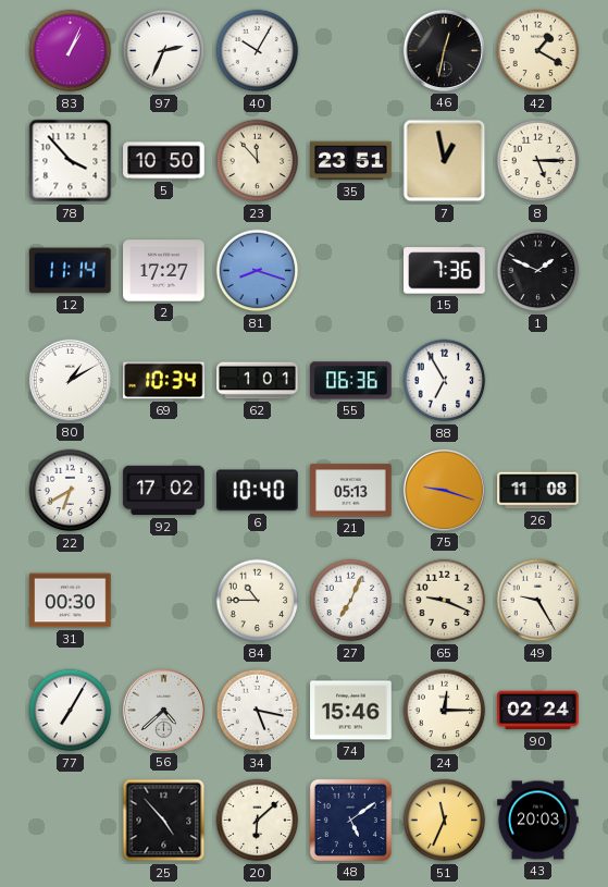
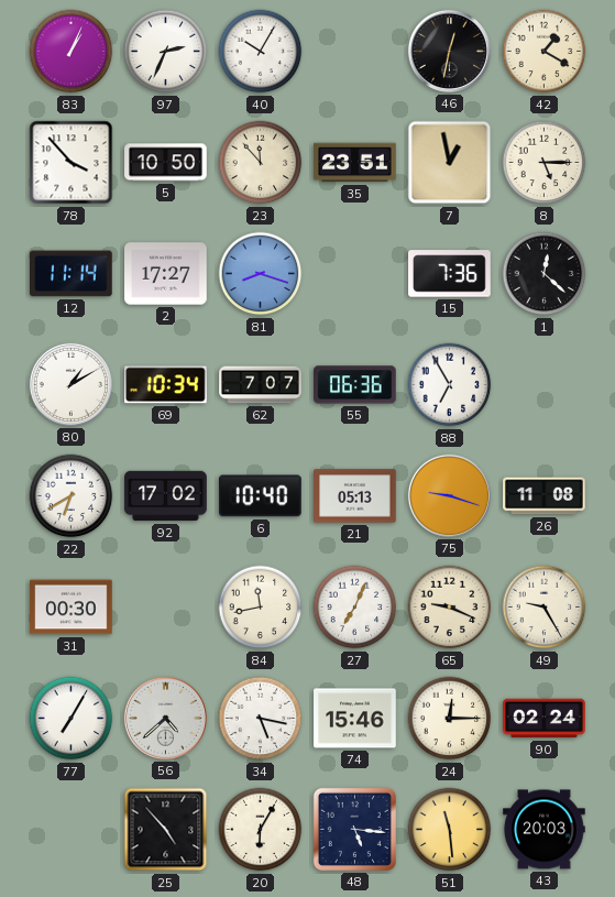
1: 1:49 -> 12:22
62: 1:01 -> 7:07
84: 10:45 -> 11:43
20: 6:08 -> 6:05
48: 5:09 -> 5:16
51: 11:34 -> 11:29
